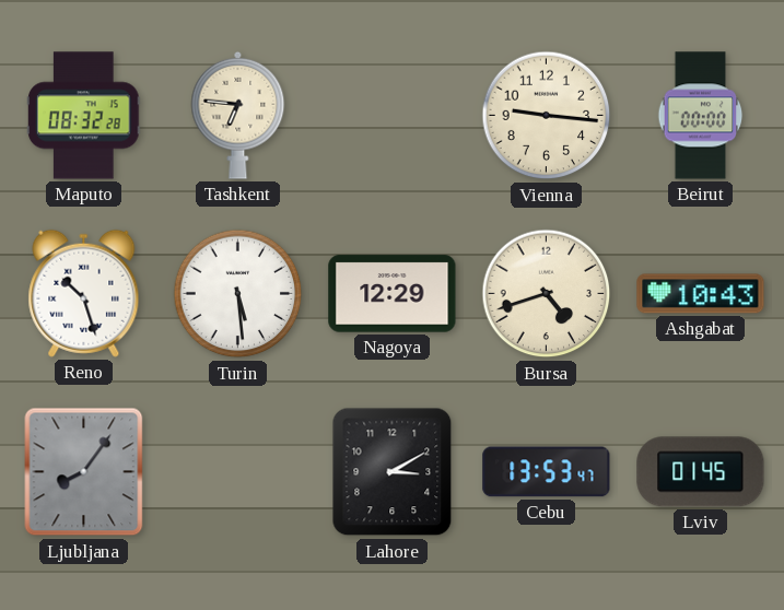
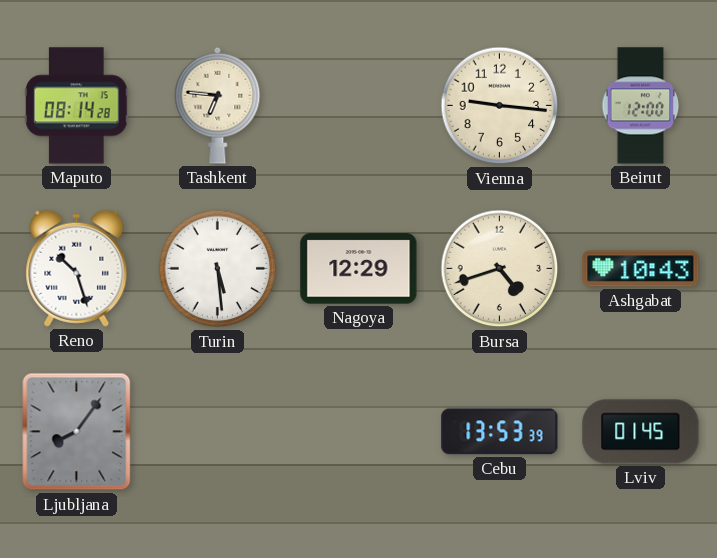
Maputo: 08:32 -> 08:14
Beirut: 00:00 -> 12:00
Lahore: 3:10 -> none
Cebu: 13:53:47 -> 13:53:39
